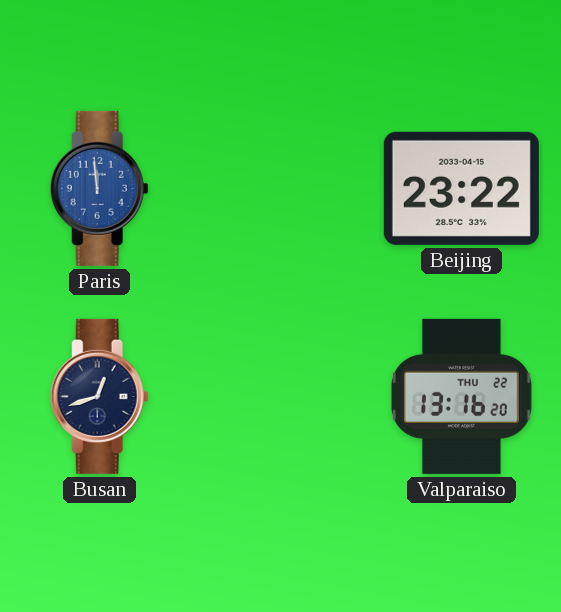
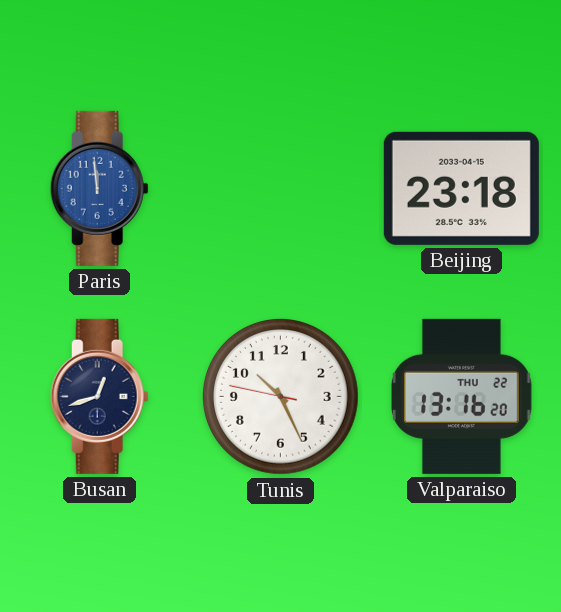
Beijing: 23:22 -> 23:18
Tunis: none -> 10:25
